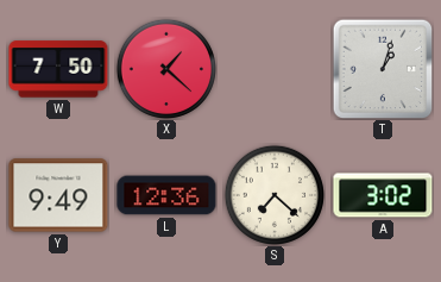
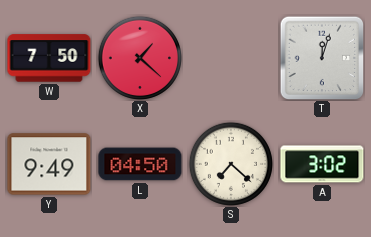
T: 1:03 -> 12:03
L: 12:36 -> 04:50
